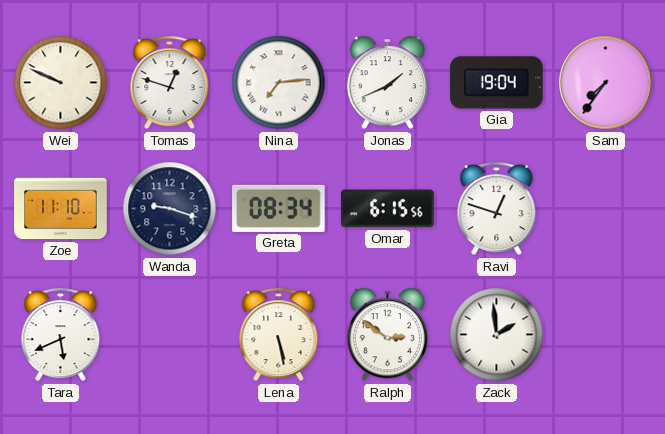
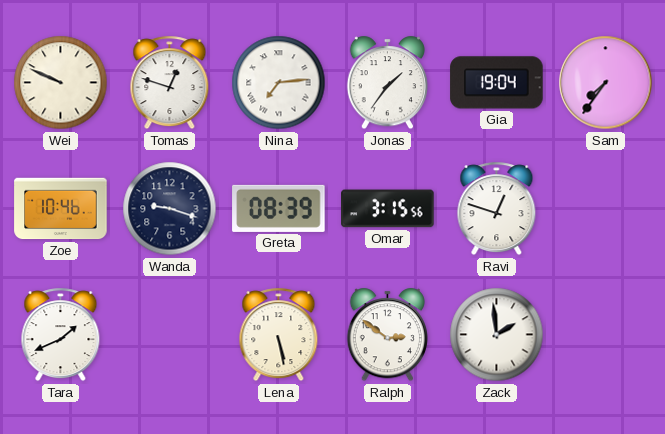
Jonas: 1:41 -> 1:36
Zoe: 11:10 -> 10:46
Greta: 08:34 -> 08:39
Omar: 6:15 -> 3:15
Tara: 5:41 -> 1:41
